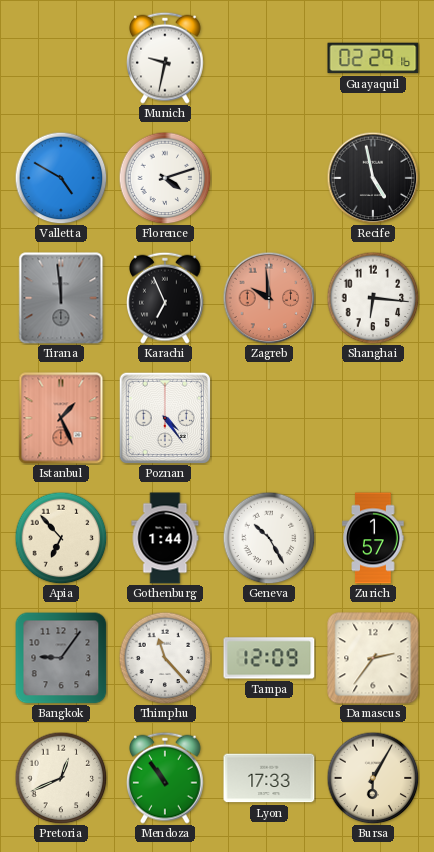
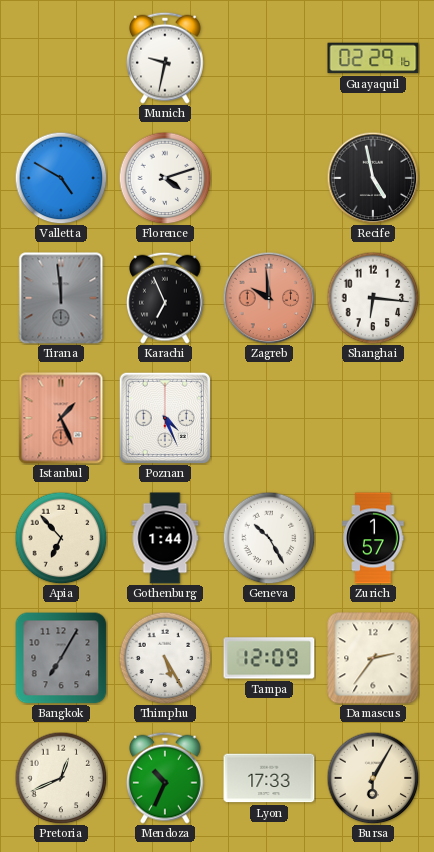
Poznan: 4:24 -> 4:26
Bangkok: 9:06 -> 7:05
Thimphu: 11:23 -> 5:25
Mendoza: 10:54 -> 10:34
